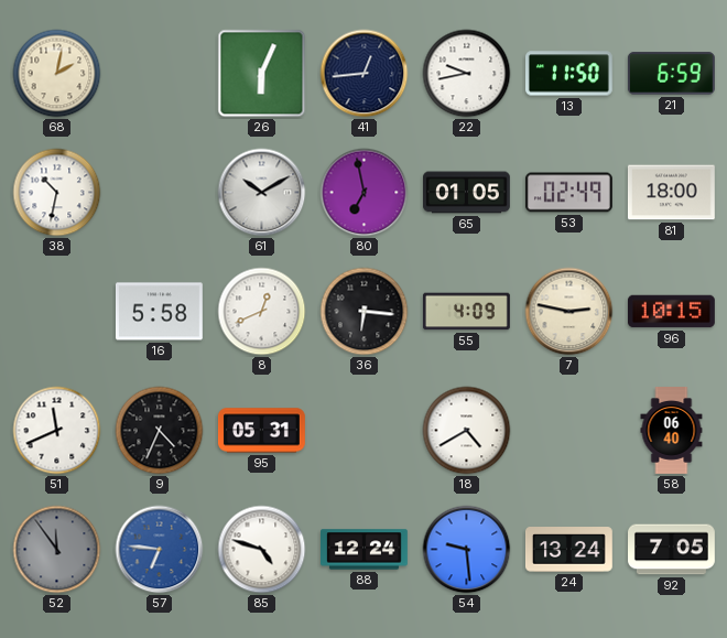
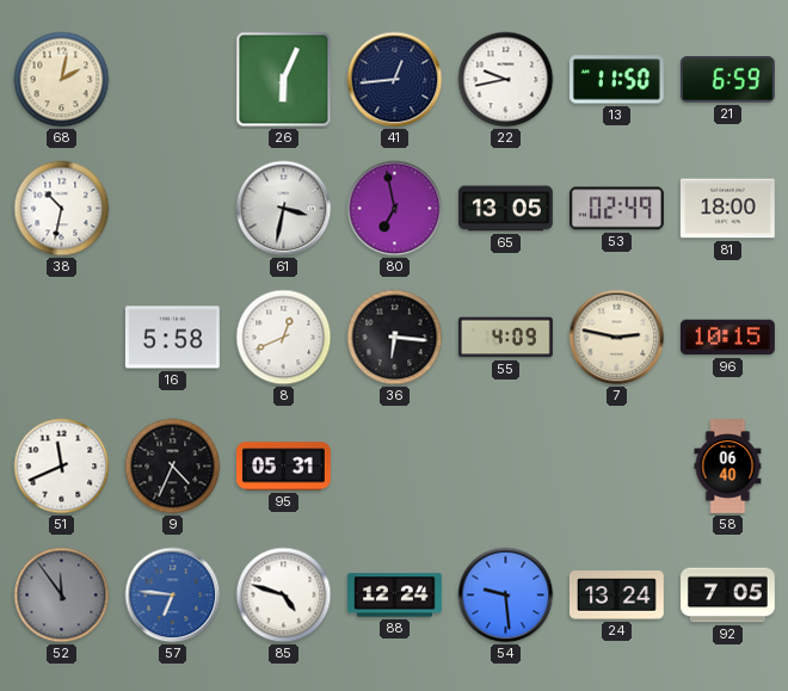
61: 10:10 -> 3:32
65: 01:05 -> 13:05
18: 4:40 -> none
